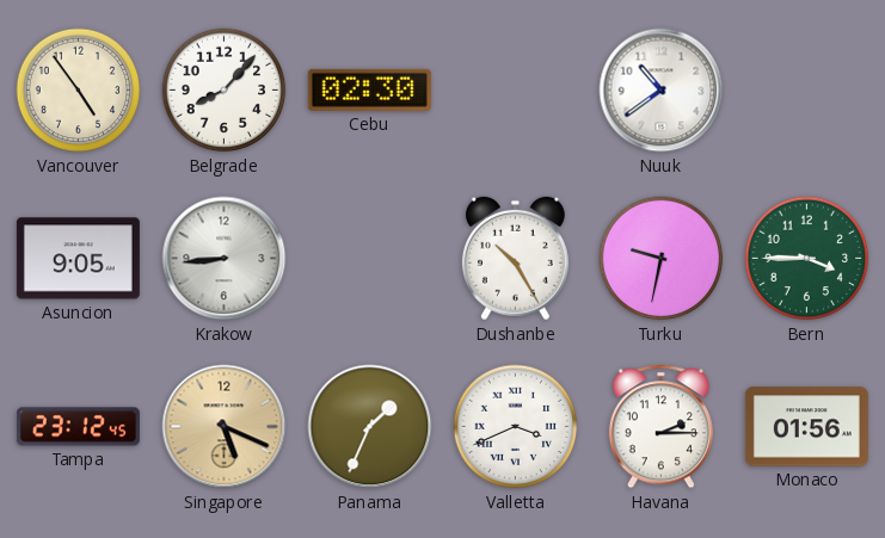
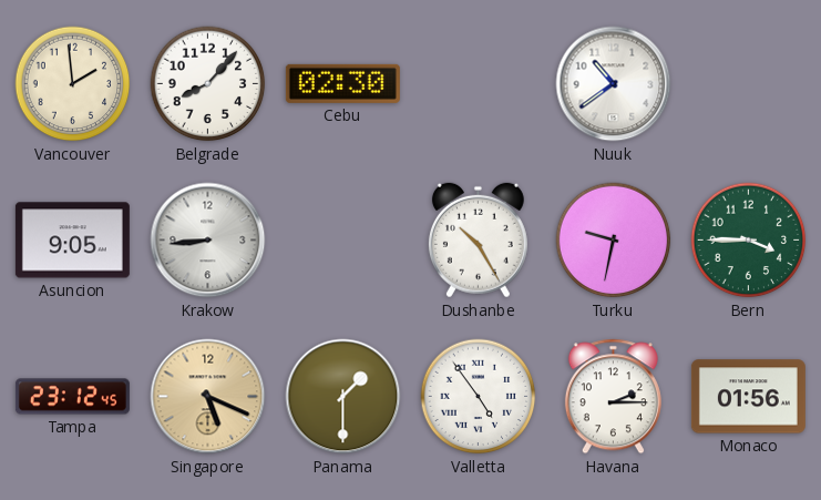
Vancouver: 4:54 -> 1:59
Panama: 1:34 -> 1:30
Valletta: 3:41 -> 4:54
